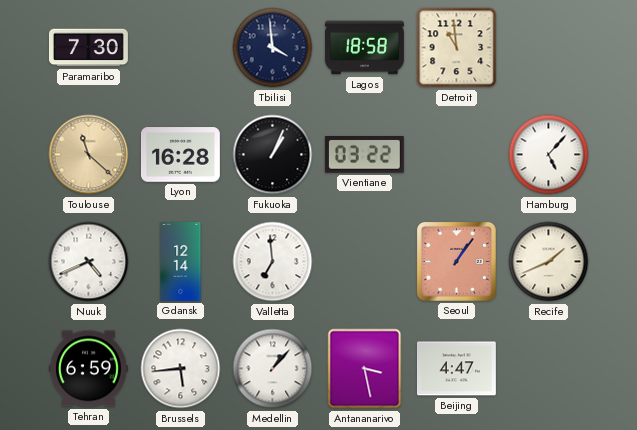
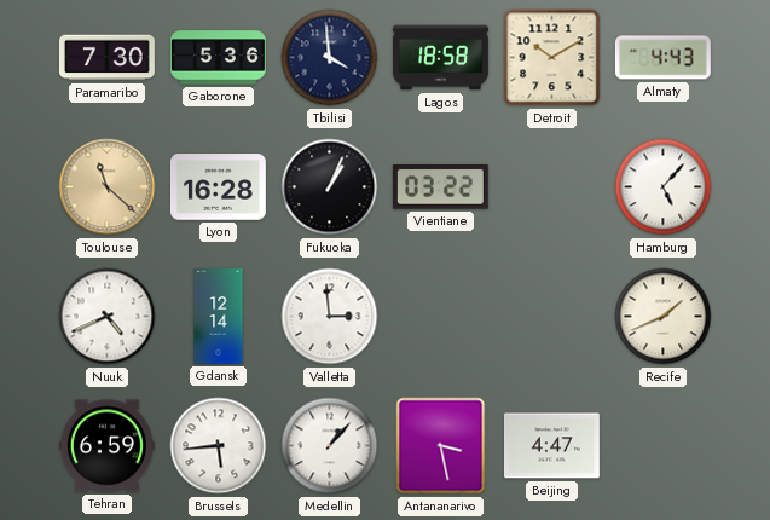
Gaborone: none -> 5:36
Detroit: 10:59 -> 10:10
Almaty: none -> 4:43
Valletta: 6:59 -> 2:59
Seoul: 1:06 -> none
